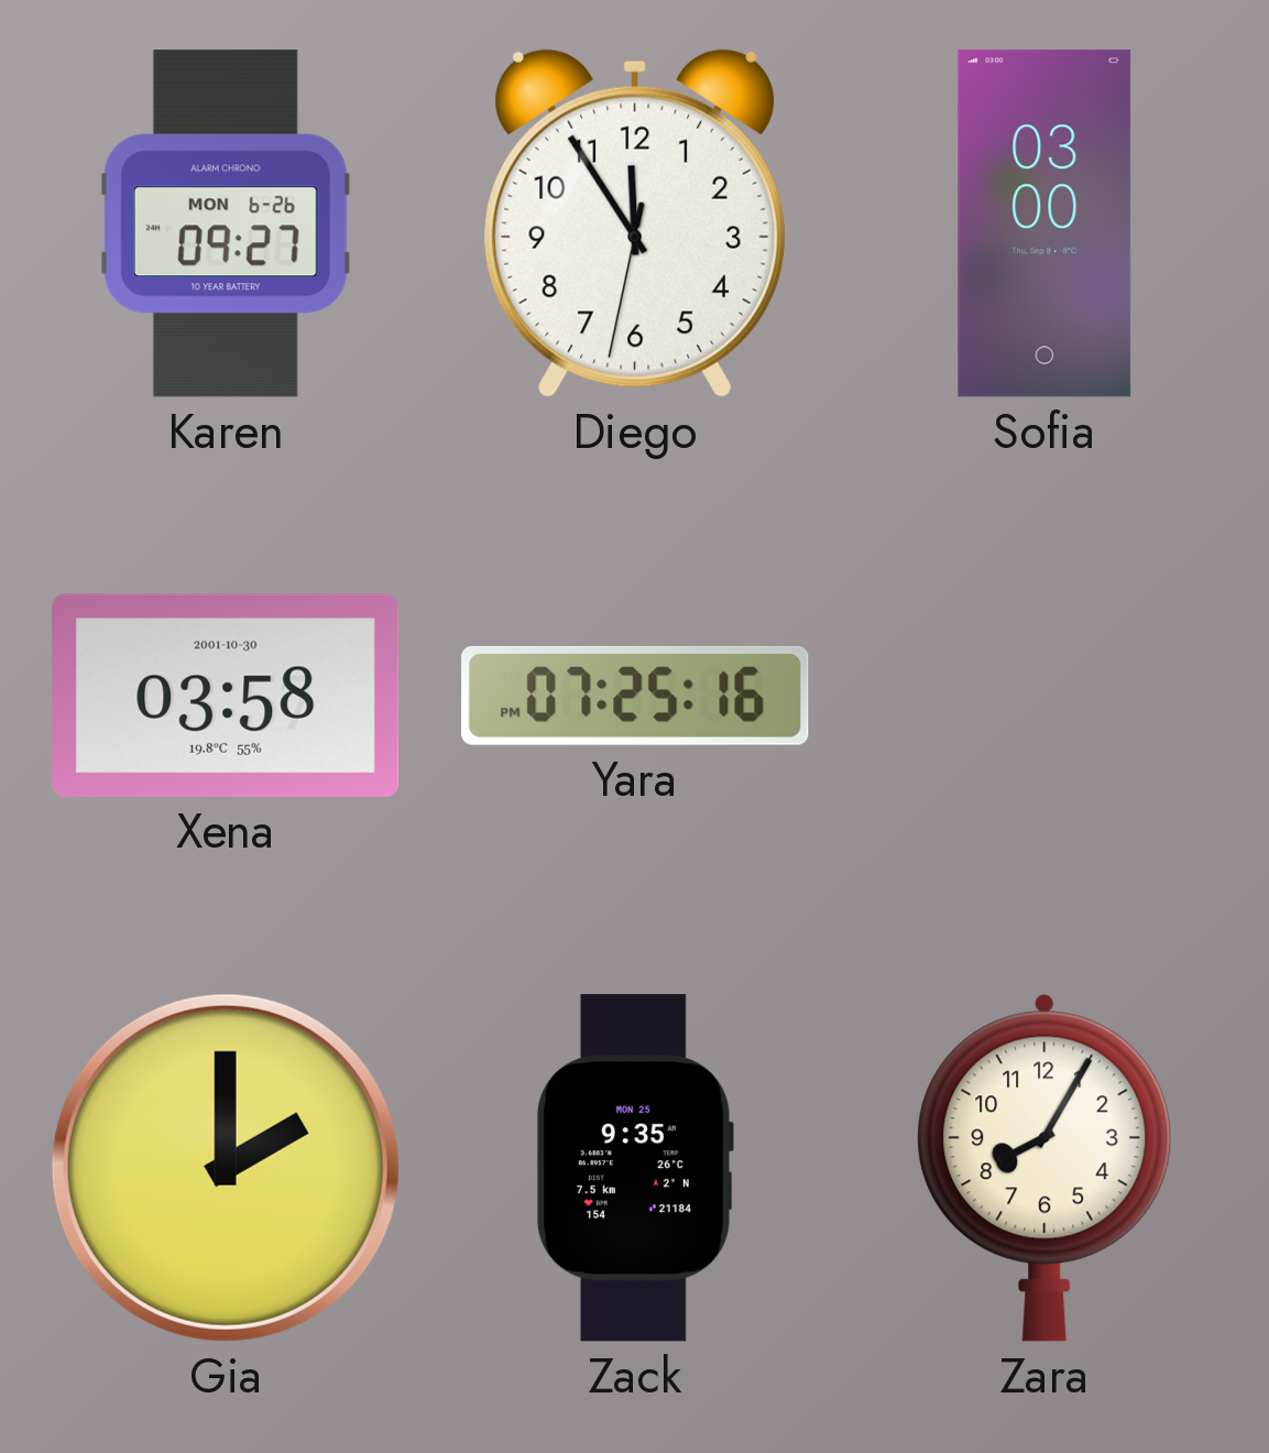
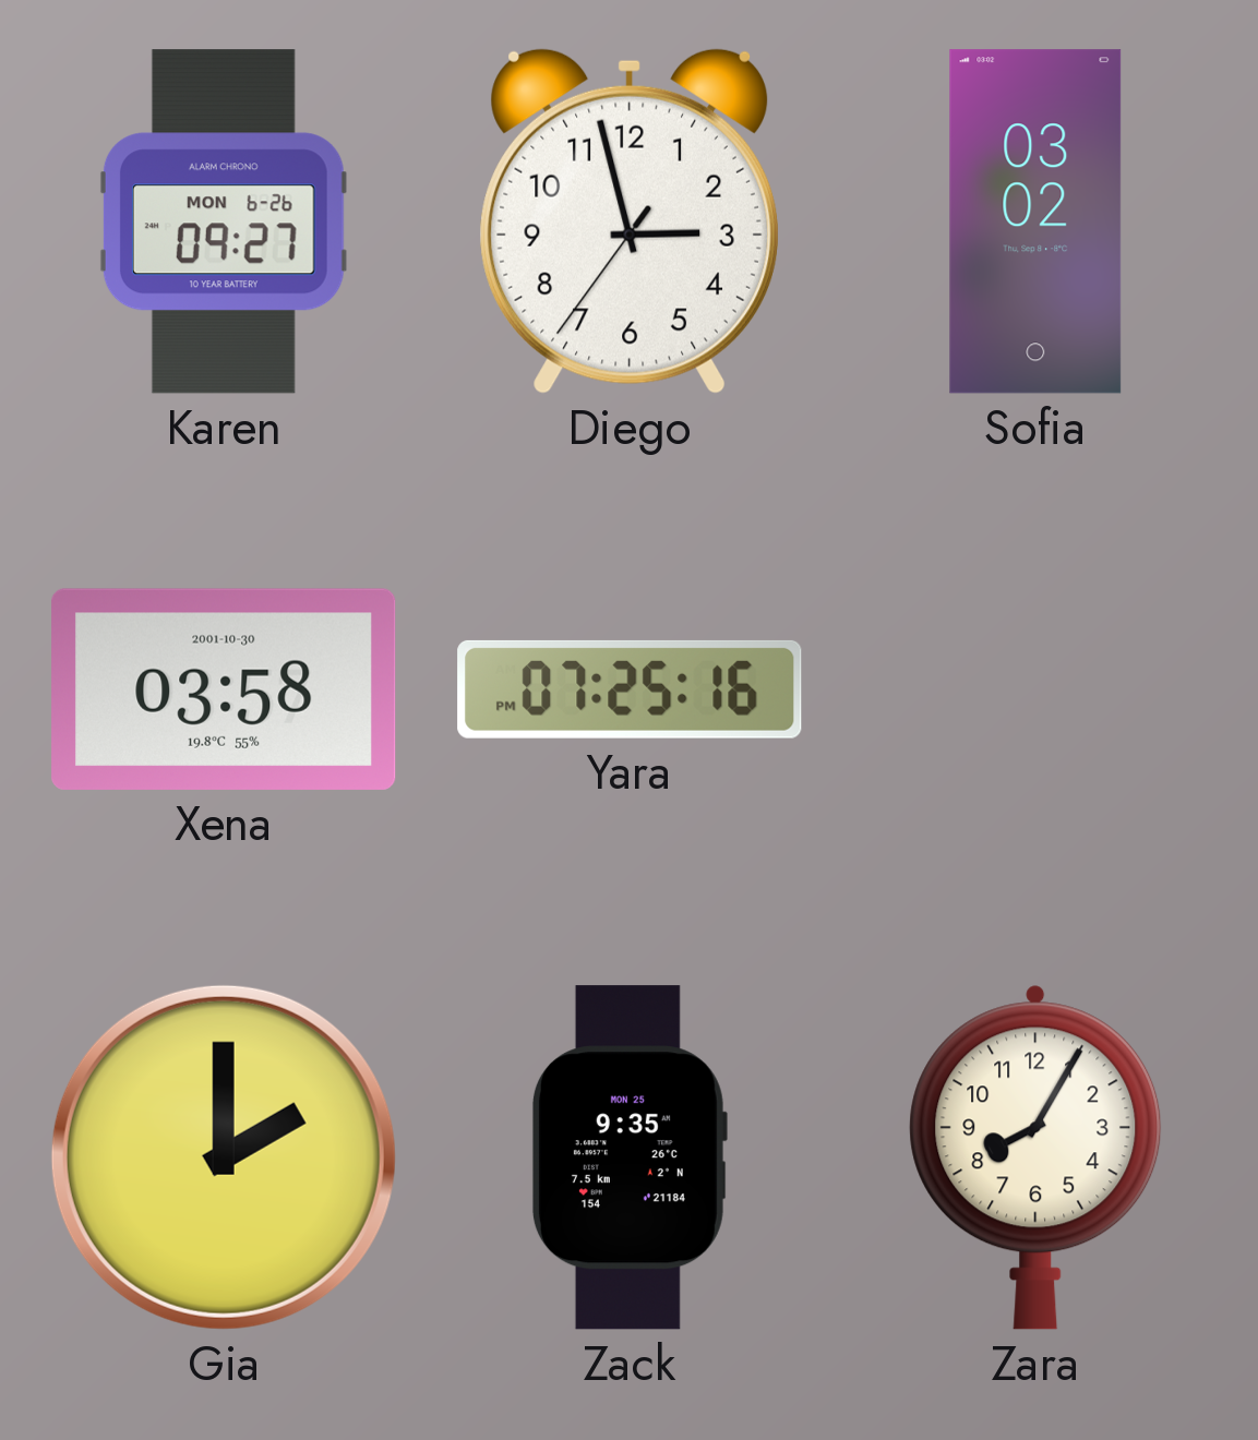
Diego: 11:54 -> 2:57
Sofia: 03:00 -> 03:02
